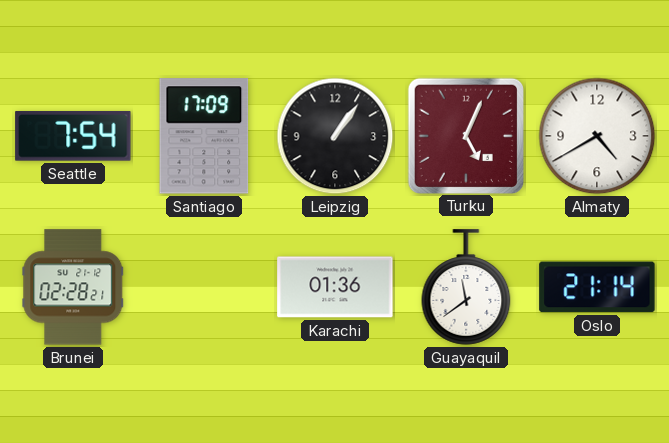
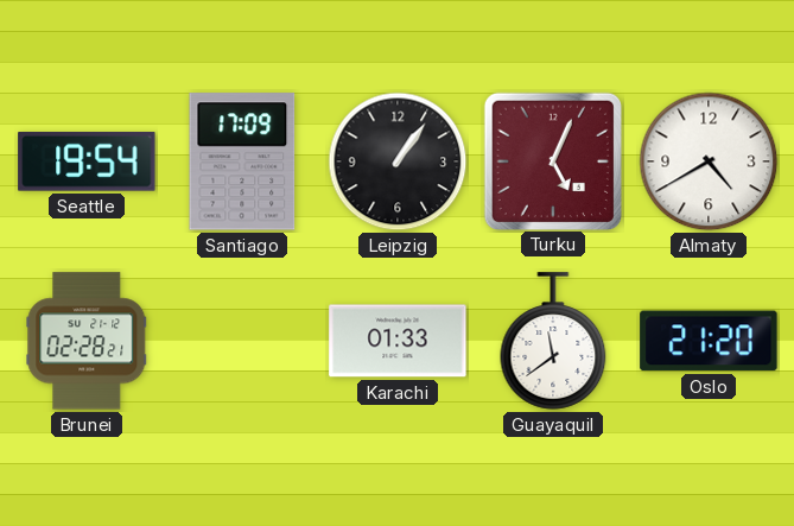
Seattle: 7:54 -> 19:54
Karachi: 01:36 -> 01:33
Oslo: 21:14 -> 21:20
